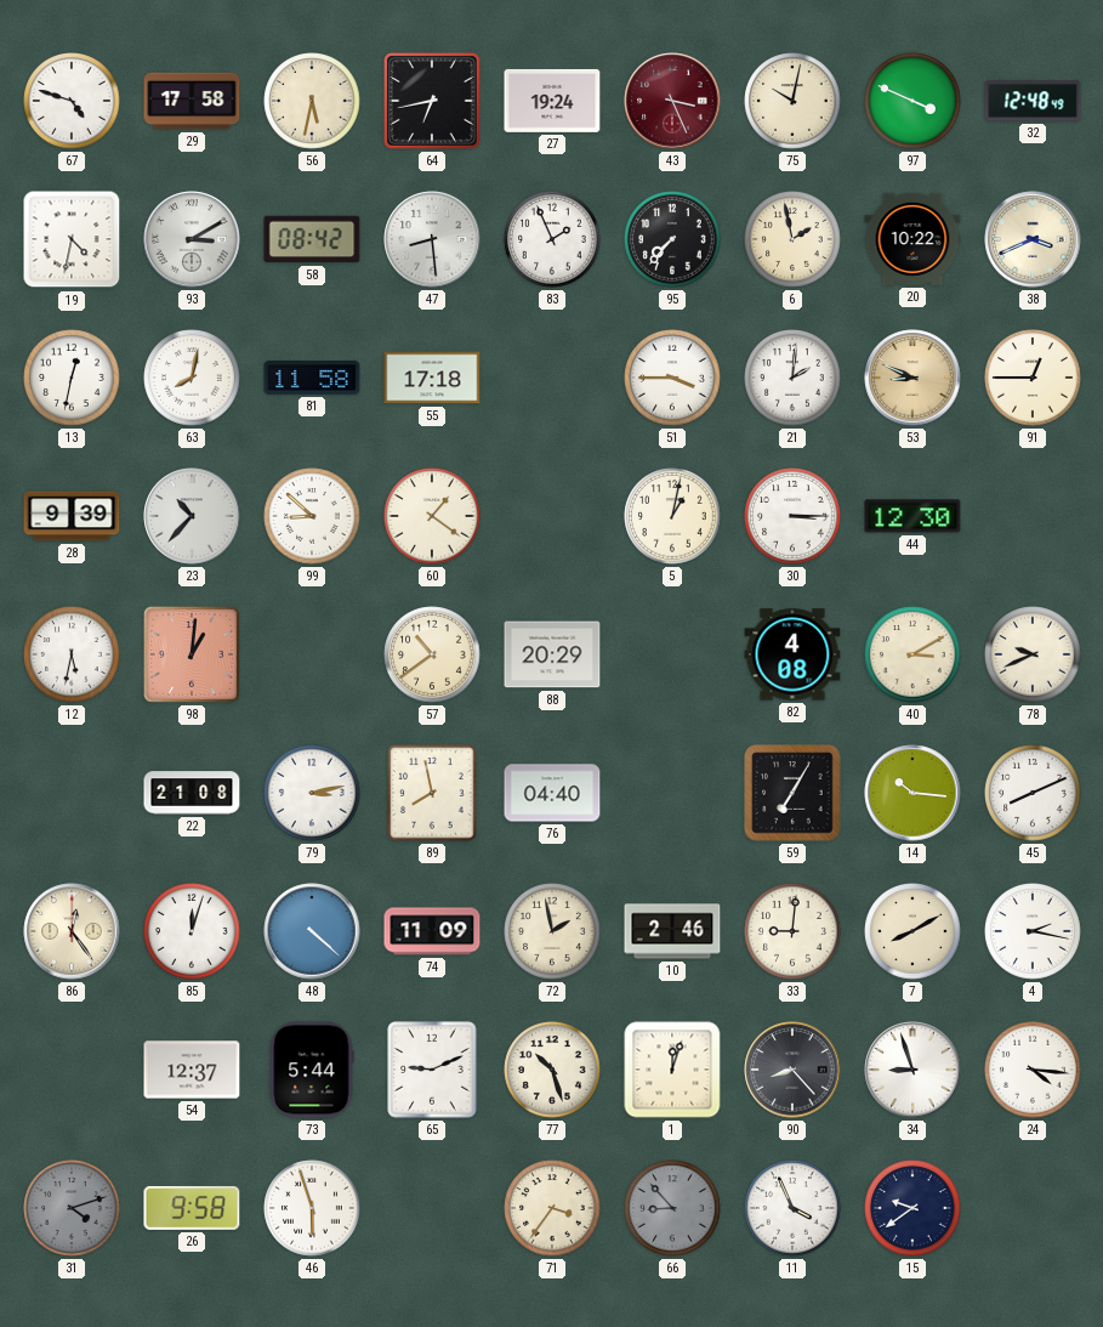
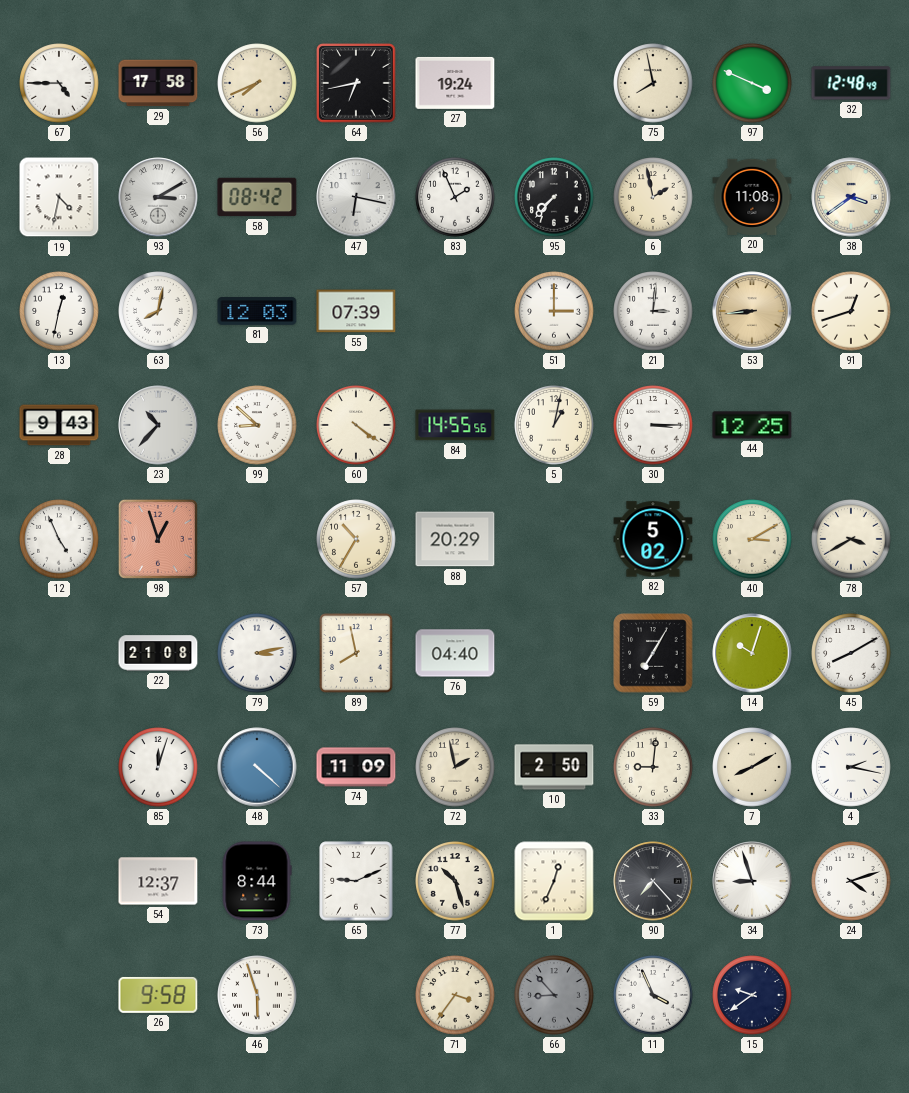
67: 4:48 -> 4:45
56: 5:32 -> 7:41
43: 3:26 -> none
75: 10:02 -> 7:58
47: 8:29 -> 6:17
20: 10:22 -> 11:08
38: 3:41 -> 3:39
81: 11:58 -> 12:03
55: 17:18 -> 07:39
51: 3:45 -> 3:00
21: 2:01 -> 3:01
53: 8:49 -> 8:44
91: 12:45 -> 12:42
28: 9:39 -> 9:43
60: 1:21 -> 4:21
84: none -> 14:55
44: 12:30 -> 12:25
12: 5:32 -> 4:56
98: 1:01 -> 12:57
57: 10:39 -> 10:35
82: 4:08 -> 5:02
78: 9:41 -> 3:40
14: 10:16 -> 10:03
45: 8:11 -> 8:10
86: 12:24 -> none
10: 2:46 -> 2:50
73: 5:44 -> 8:44
1: 12:03 -> 12:34
90: 8:23 -> 7:23
24: 4:16 -> 4:12
31: 4:12 -> none
